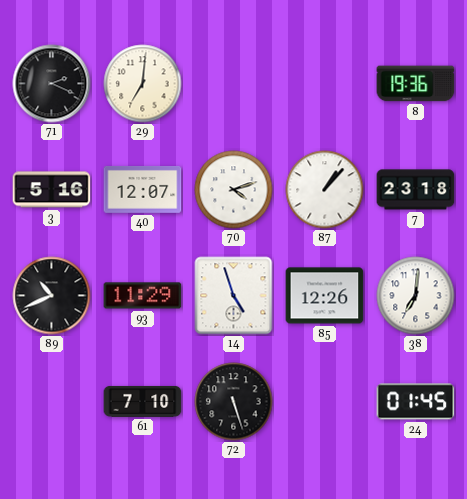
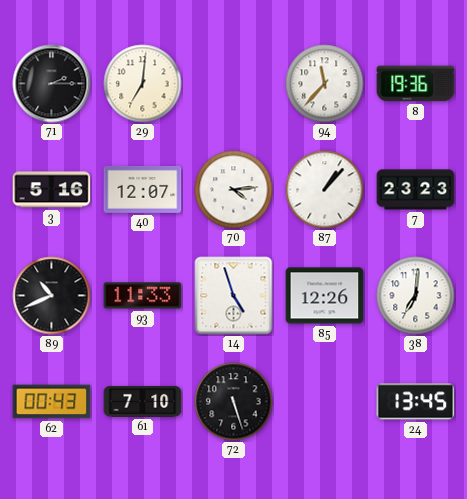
71: 2:19 -> 2:15
94: none -> 11:37
70: 4:12 -> 4:14
7: 23:18 -> 23:23
93: 11:29 -> 11:33
62: none -> 00:43
24: 01:45 -> 13:45
